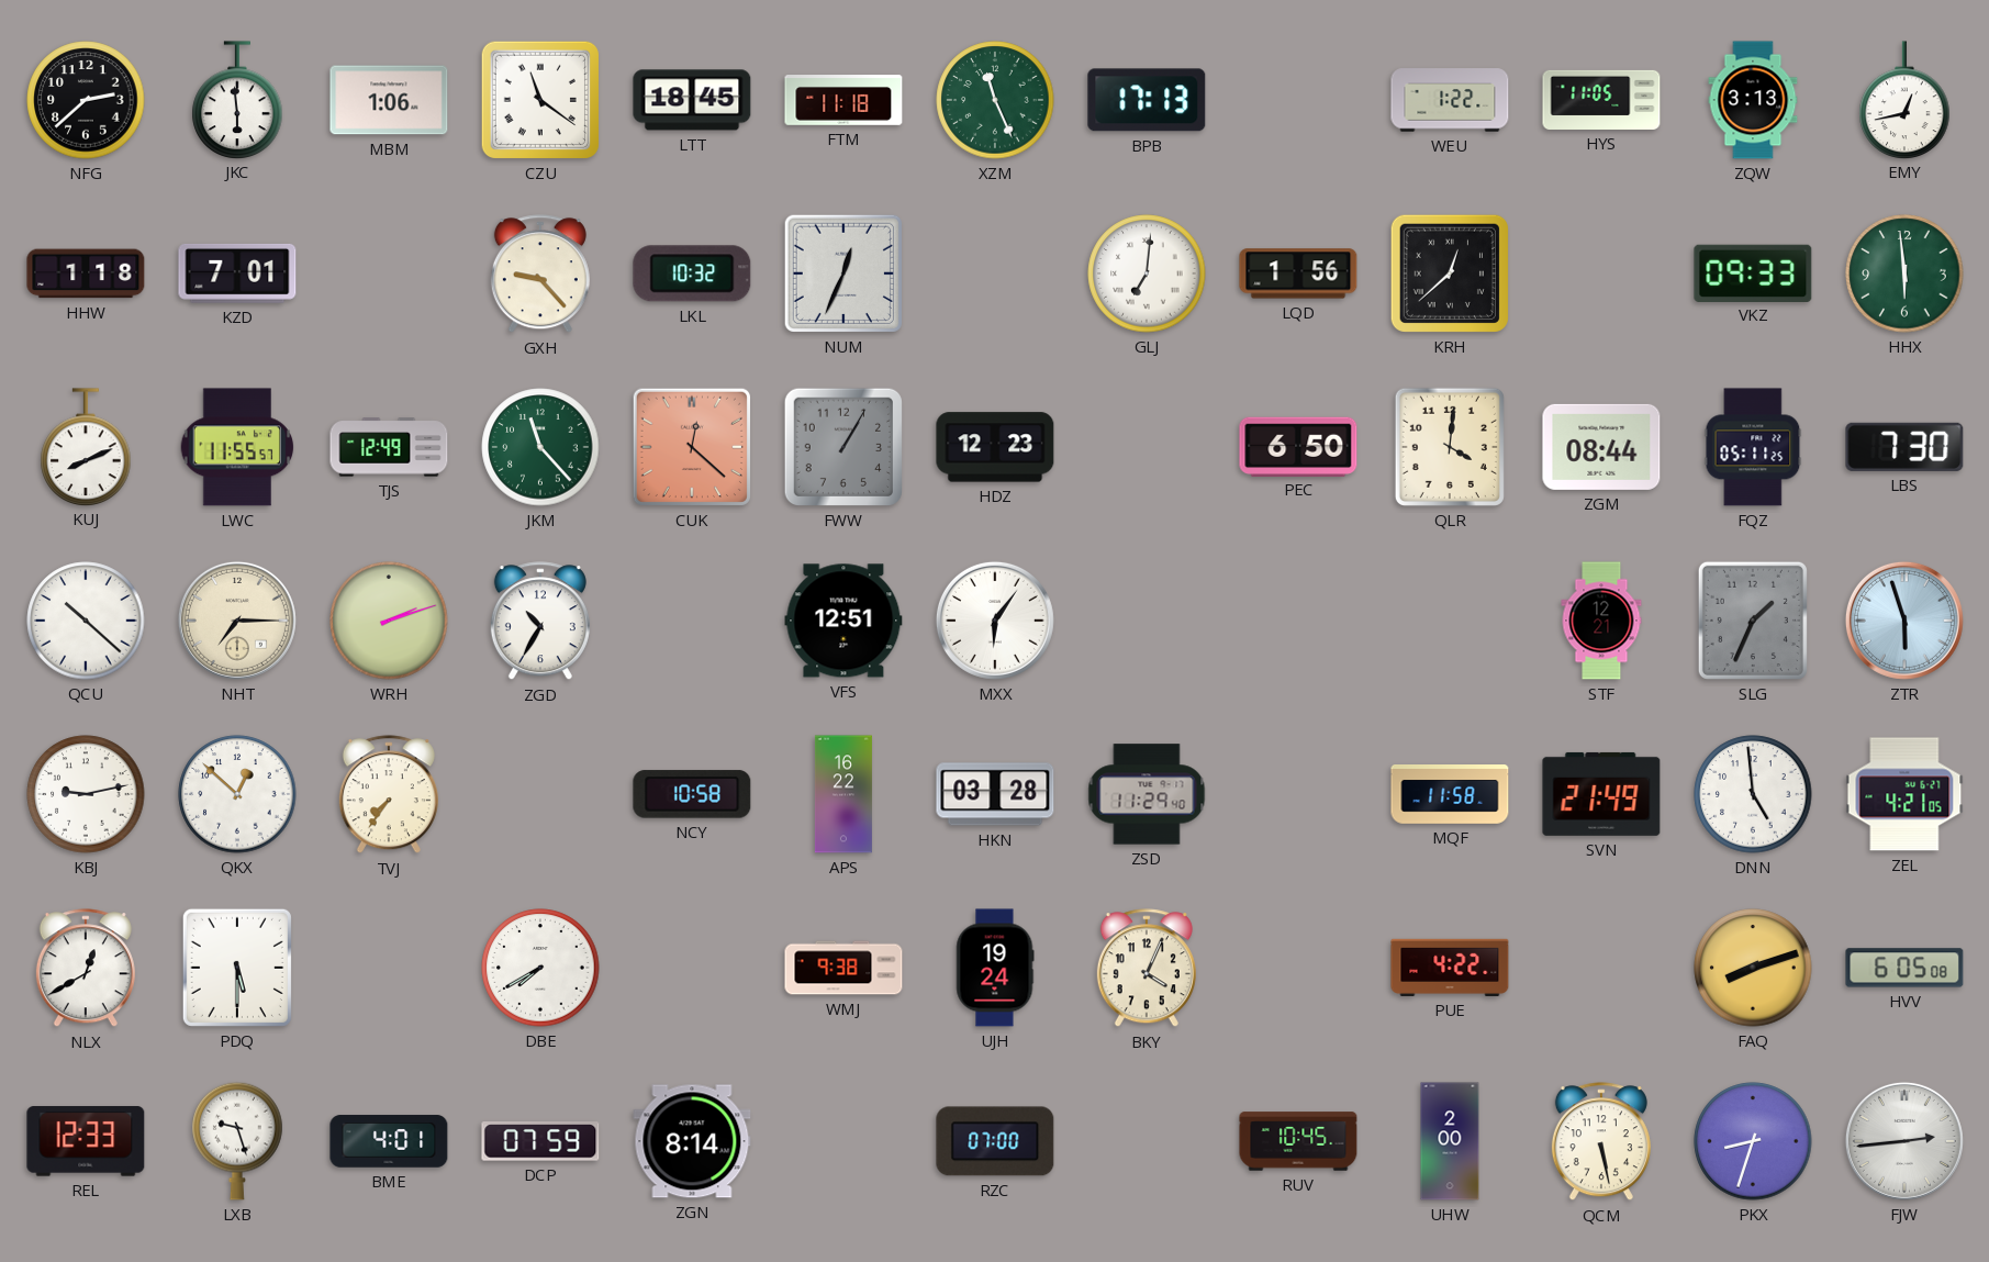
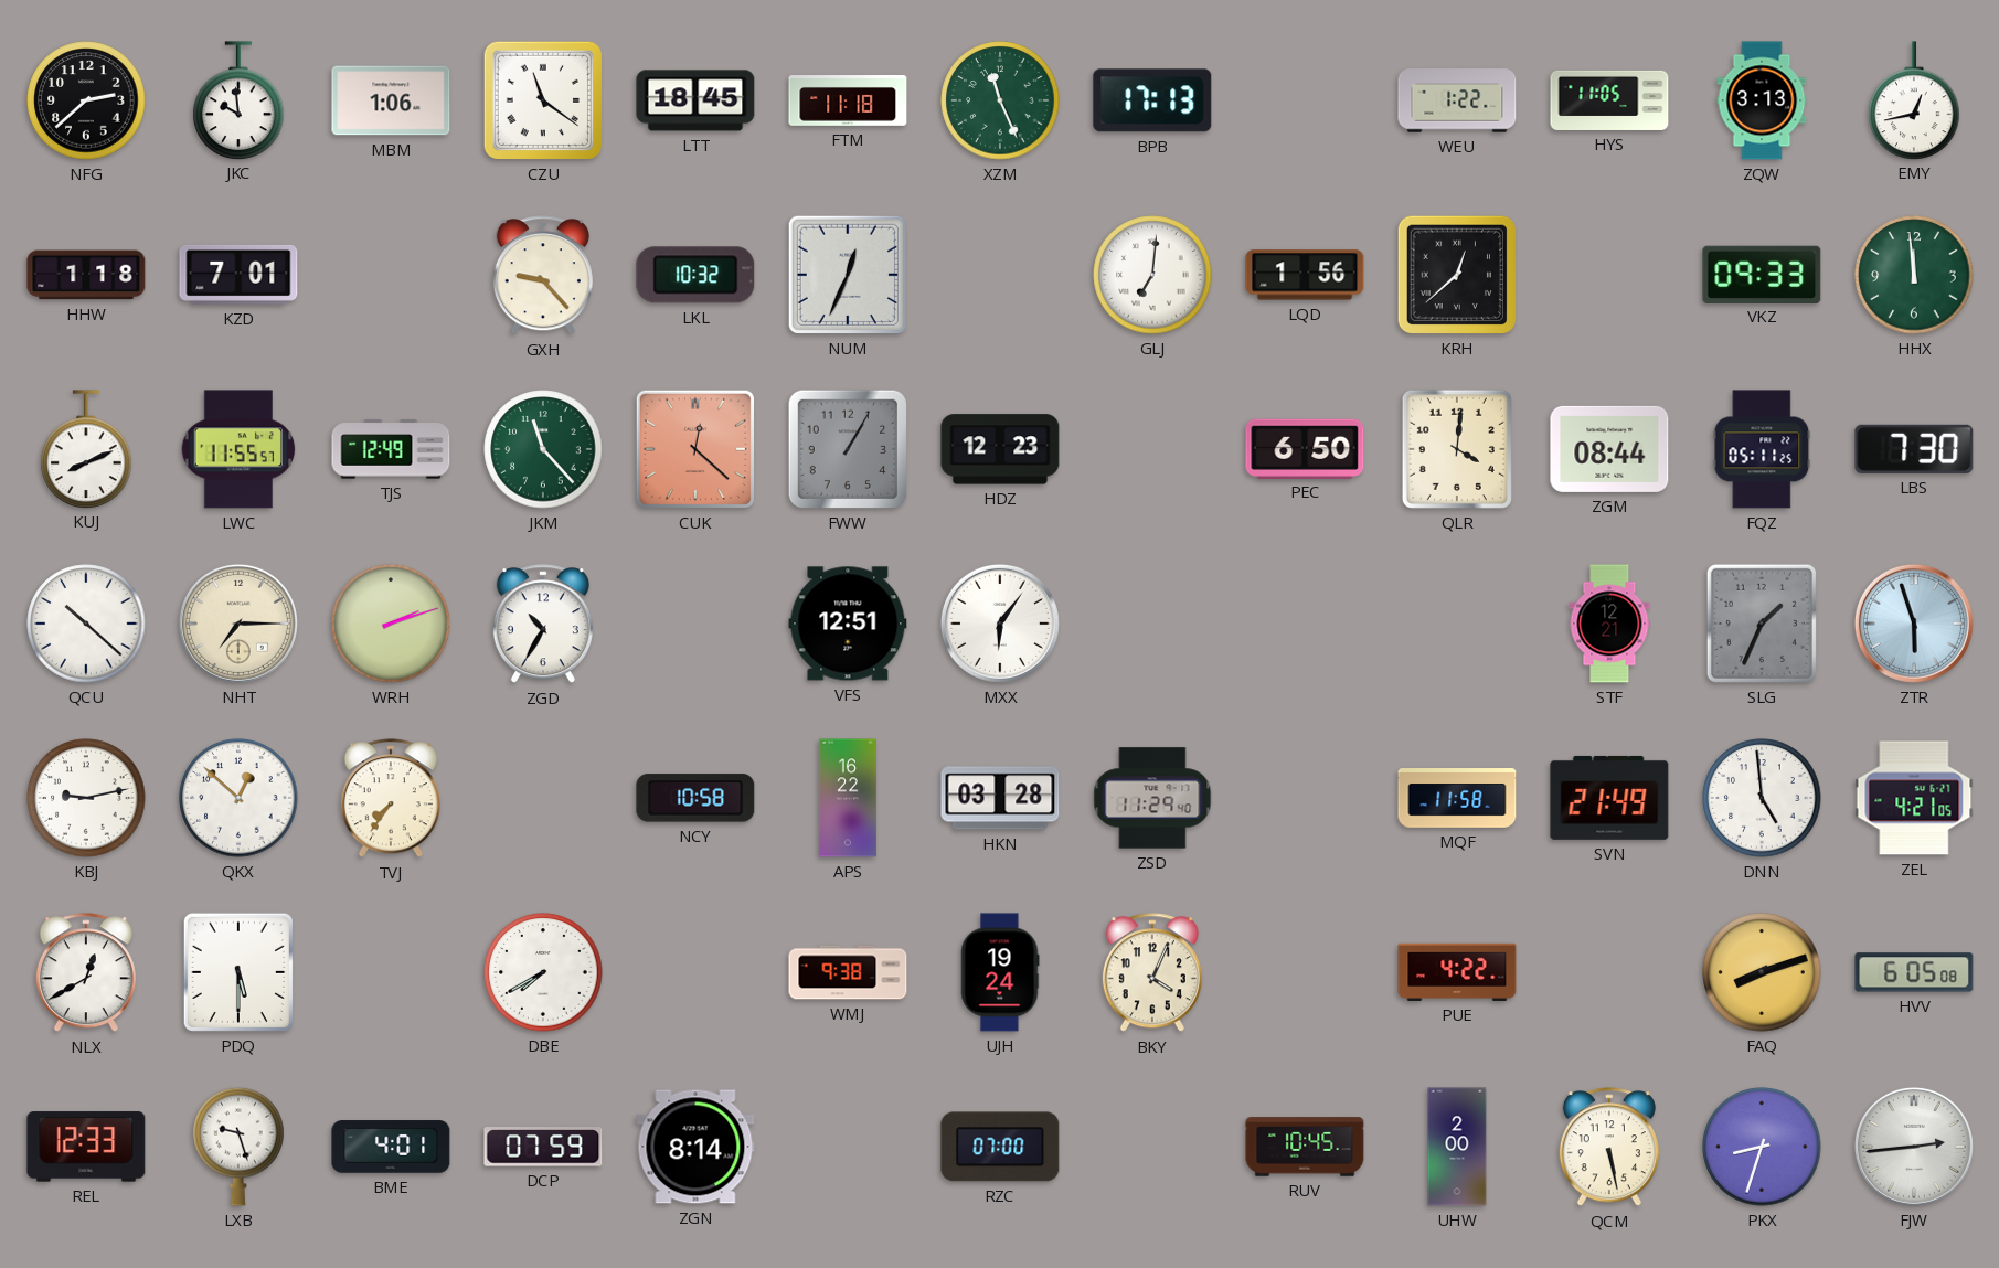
JKC: 5:59 -> 9:59
HHX: 5:59 -> 11:59
